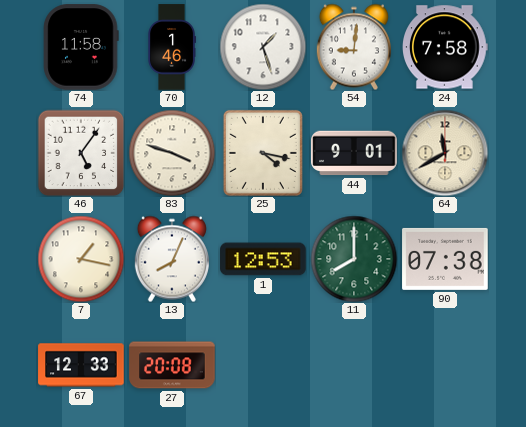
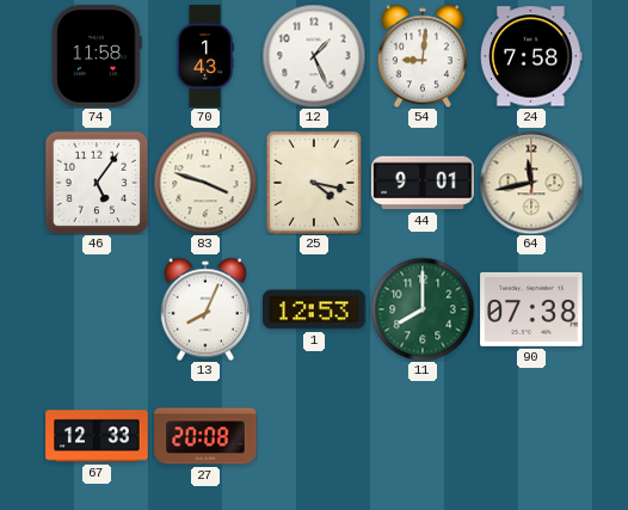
70: 1:46 -> 1:43
12: 1:27 -> 1:26
64: 11:40 -> 11:43
7: 1:17 -> none
